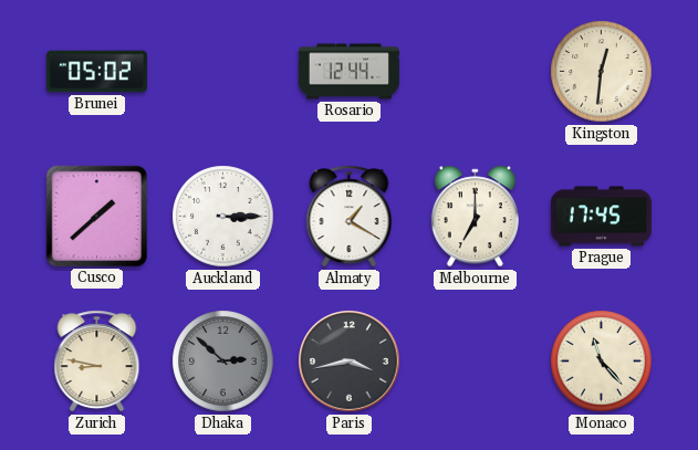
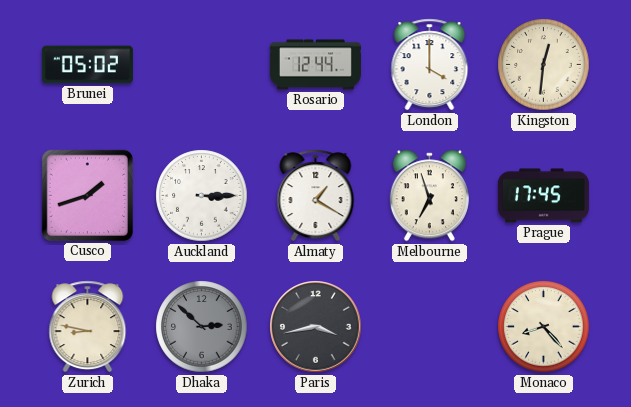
London: none -> 4:00
Cusco: 1:38 -> 1:42
Melbourne: 7:00 -> 6:57
Monaco: 11:23 -> 8:23
